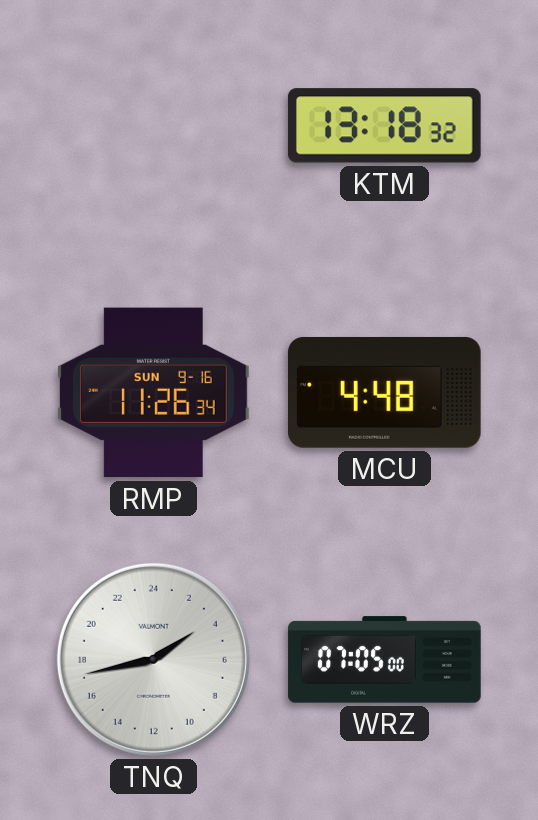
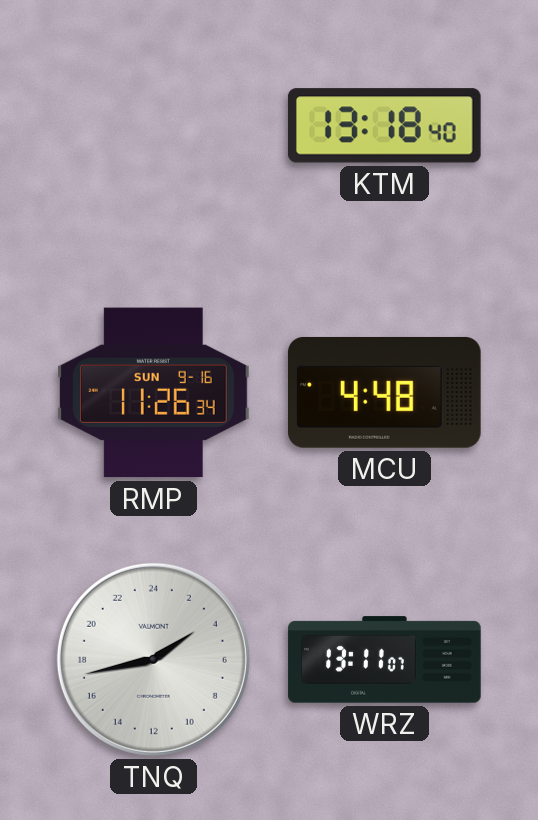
KTM: 13:18:32 -> 13:18:40
WRZ: 07:05 -> 13:11
